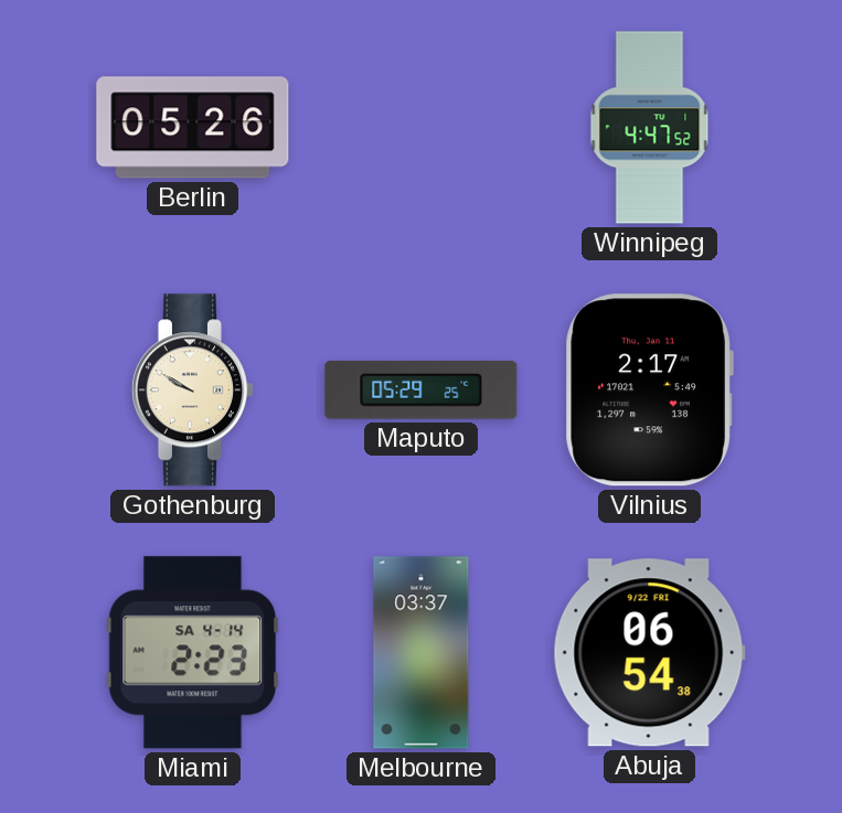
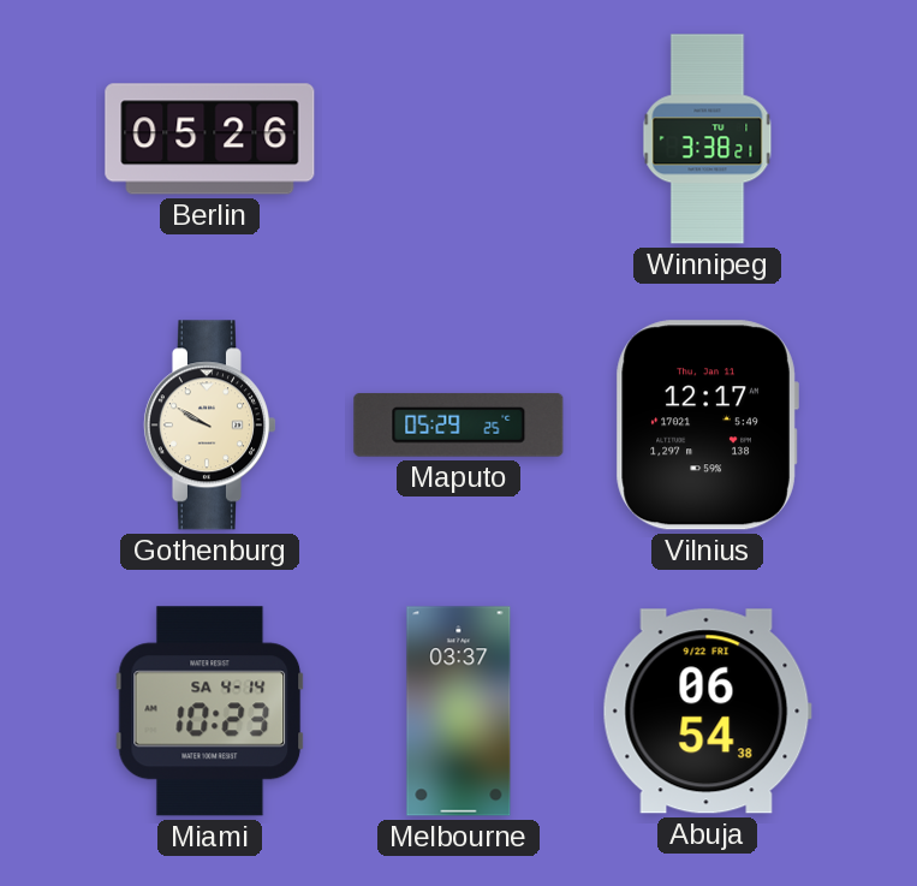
Winnipeg: 4:47 -> 3:38
Vilnius: 2:17 -> 12:17
Miami: 2:23 -> 10:23
